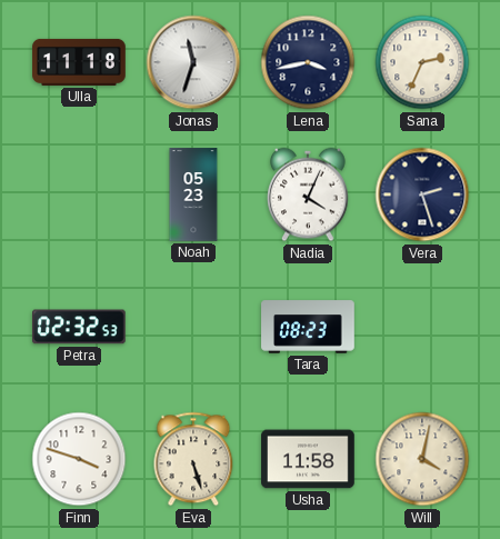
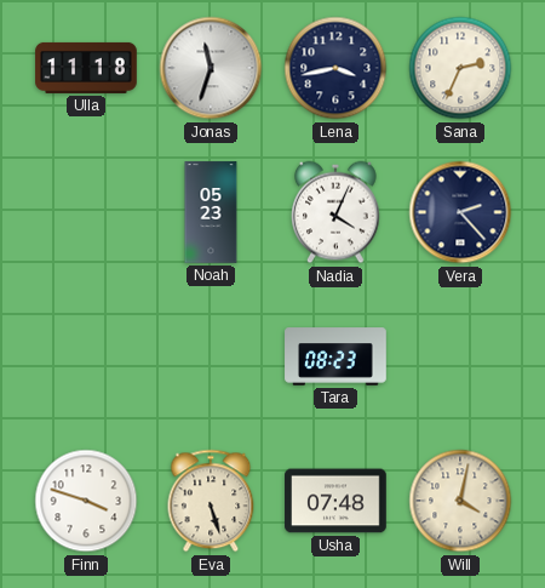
Vera: 2:27 -> 2:23
Petra: 02:32 -> none
Usha: 11:58 -> 07:48
